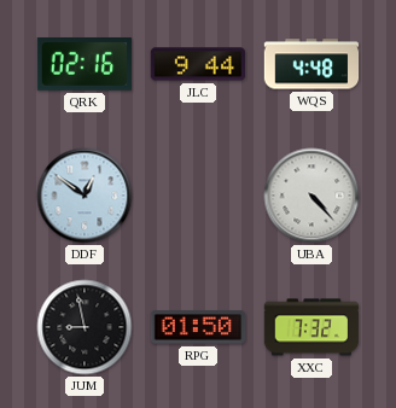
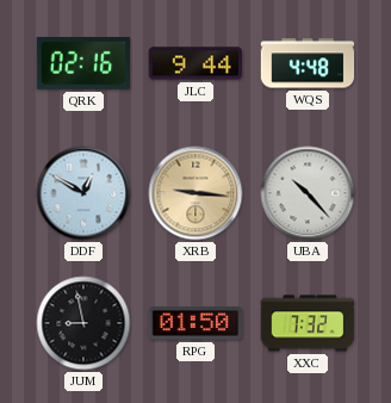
DDF: 12:51 -> 12:50
XRB: none -> 9:16
UBA: 4:23 -> 10:23
